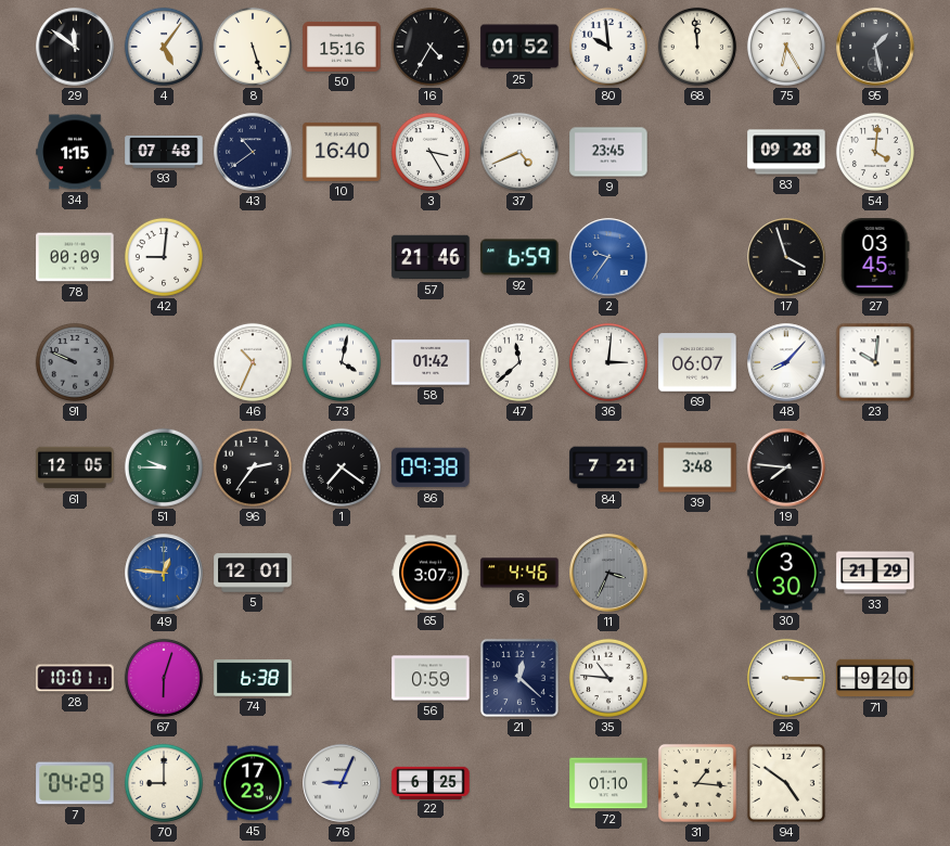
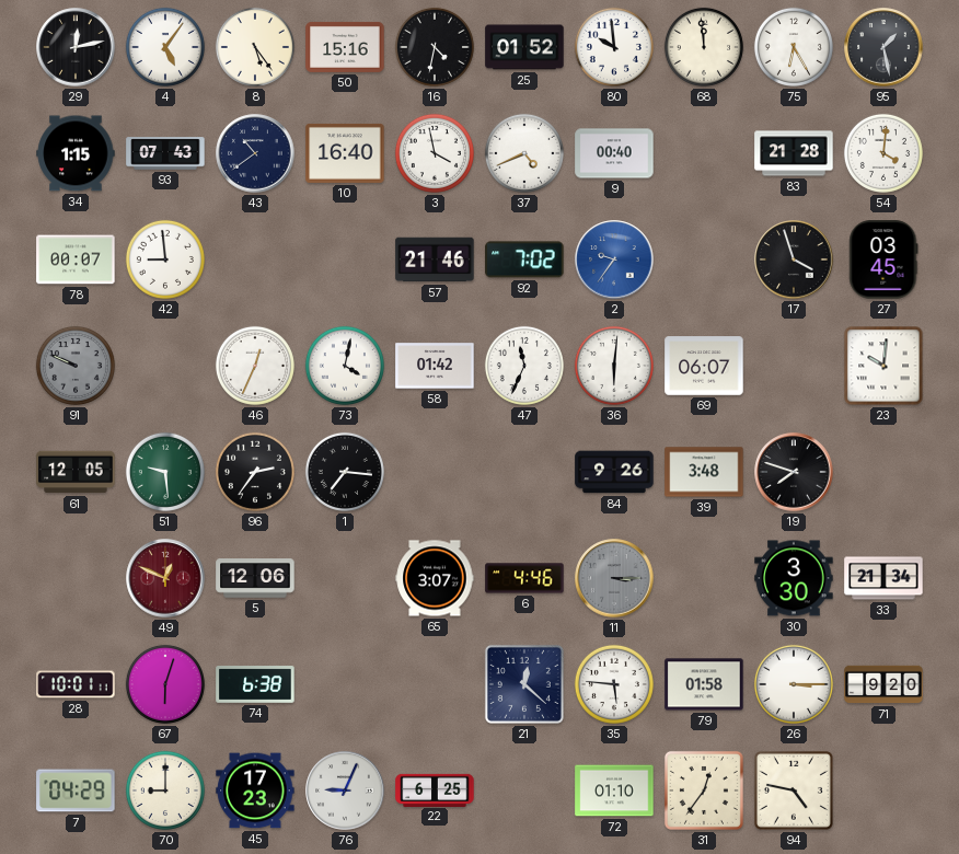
29: 11:51 -> 12:13
8: 5:27 -> 5:24
16: 4:35 -> 4:32
93: 07:48 -> 07:43
3: 3:25 -> 3:58
9: 23:45 -> 00:40
83: 09:28 -> 21:28
78: 00:09 -> 00:07
42: 9:01 -> 8:59
92: 6:59 -> 7:02
46: 10:34 -> 12:34
47: 11:38 -> 11:34
36: 3:01 -> 6:01
48: 8:07 -> none
51: 9:45 -> 9:29
1: 7:21 -> 7:16
86: 09:38 -> none
84: 7:21 -> 9:26
19: 7:46 -> 7:48
49: 12:46 -> 12:49
49 dial: blue -> burgundy
5: 12:01 -> 12:06
11: 3:34 -> 3:15
33: 21:29 -> 21:34
56: 0:59 -> none
35: 10:46 -> 5:46
79: none -> 01:58
31: 1:16 -> 12:36
94: 4:51 -> 4:47
